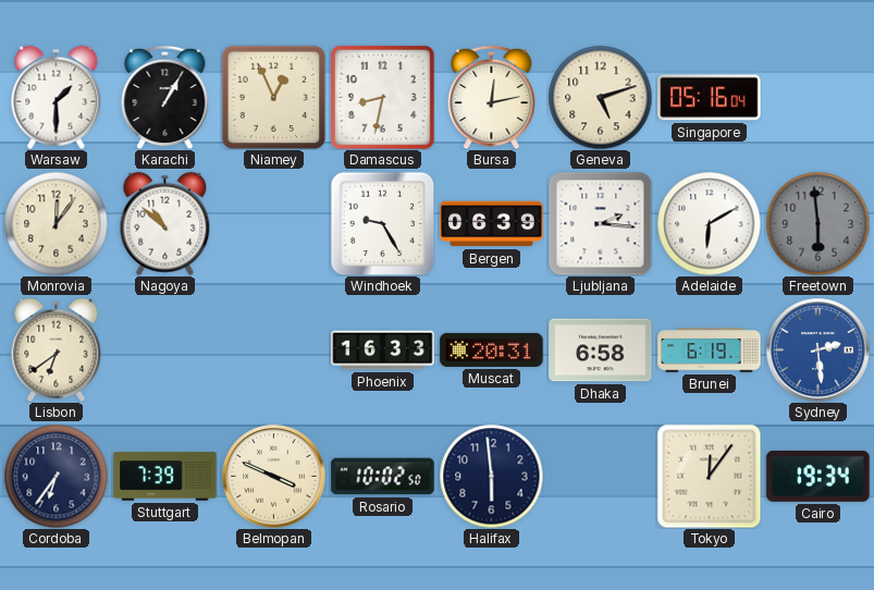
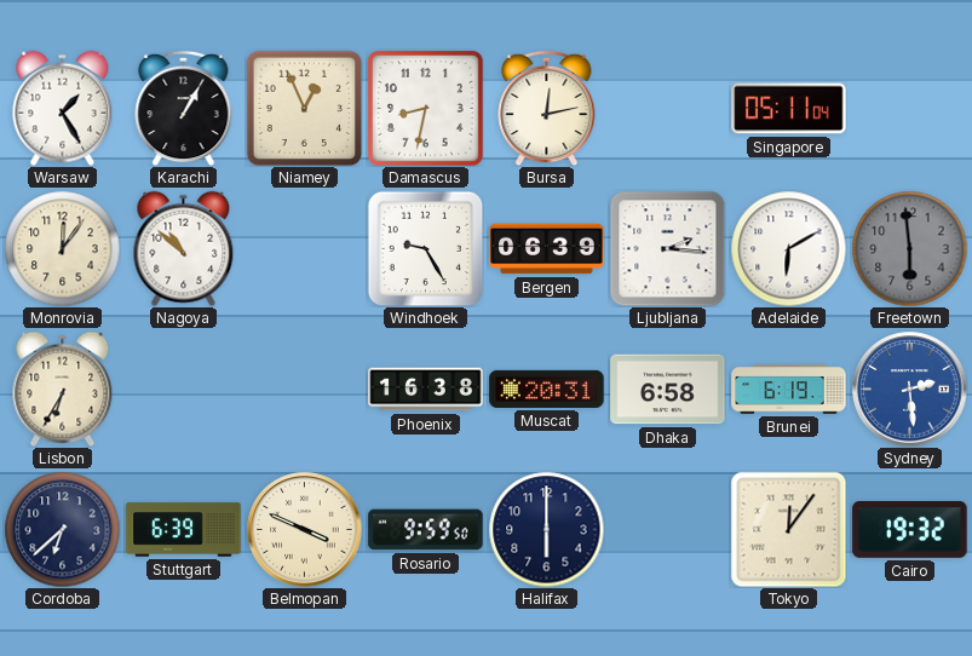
Warsaw: 1:30 -> 1:25
Geneva: 5:12 -> none
Singapore: 05:16 -> 05:11
Lisbon: 6:39 -> 6:35
Phoenix: 16:33 -> 16:38
Cordoba: 6:36 -> 6:38
Stuttgart: 7:39 -> 6:39
Rosario: 10:02 -> 9:59
Halifax: 5:59 -> 6:00
Cairo: 19:34 -> 19:32
